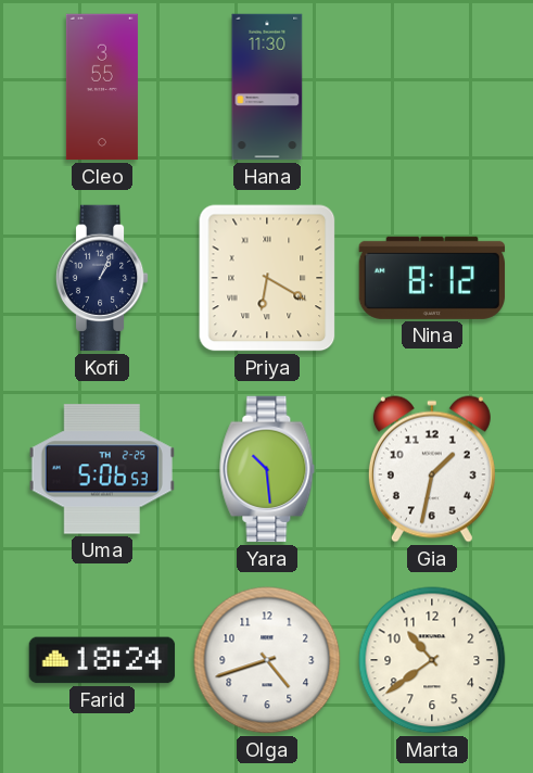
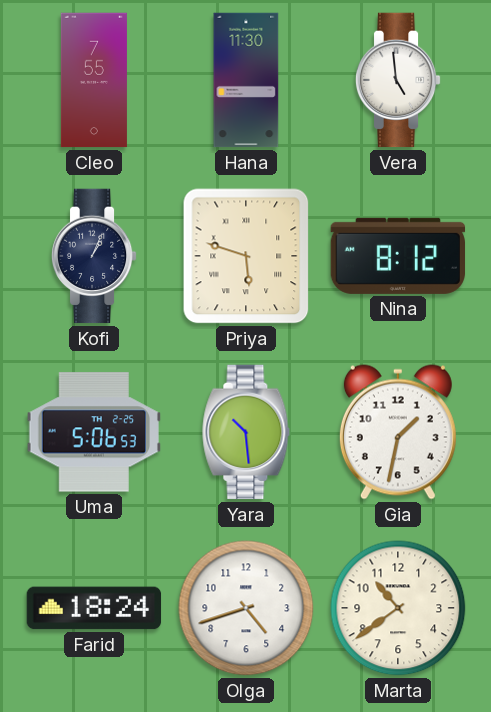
Cleo: 3:55 -> 7:55
Vera: none -> 4:59
Priya: 6:20 -> 5:48
